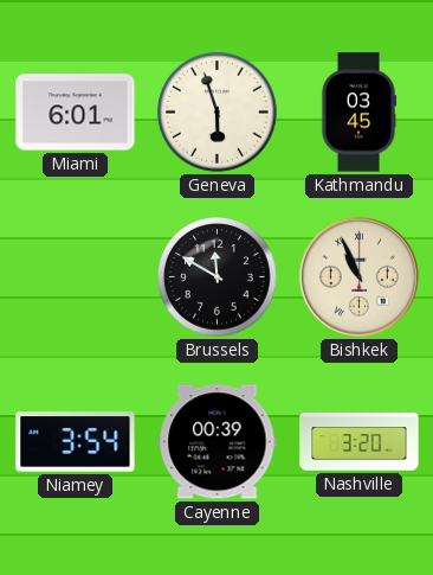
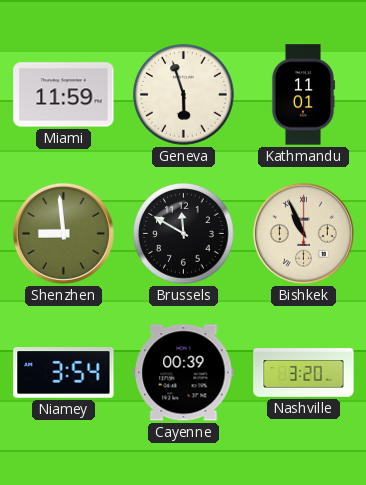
Miami: 6:01 -> 11:59
Kathmandu: 03:45 -> 11:01
Shenzhen: none -> 8:59
